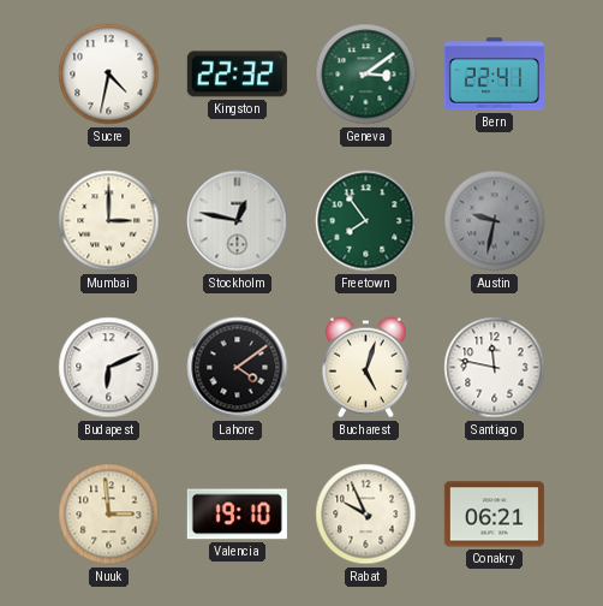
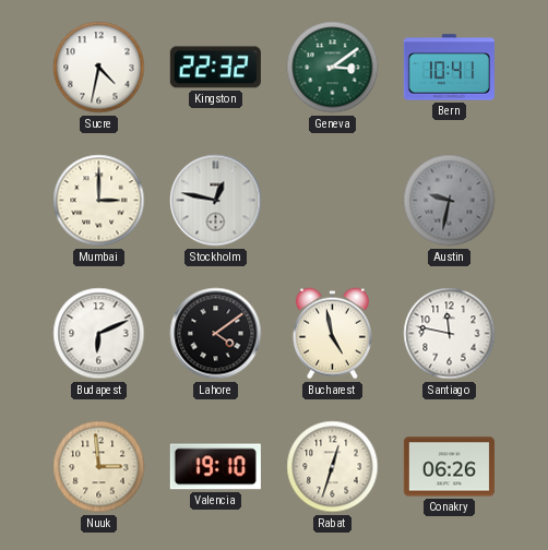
Bern: 22:41 -> 10:41
Freetown: 7:54 -> none
Bucharest: 5:03 -> 4:58
Rabat: 9:56 -> 12:33
Conakry: 06:21 -> 06:26
